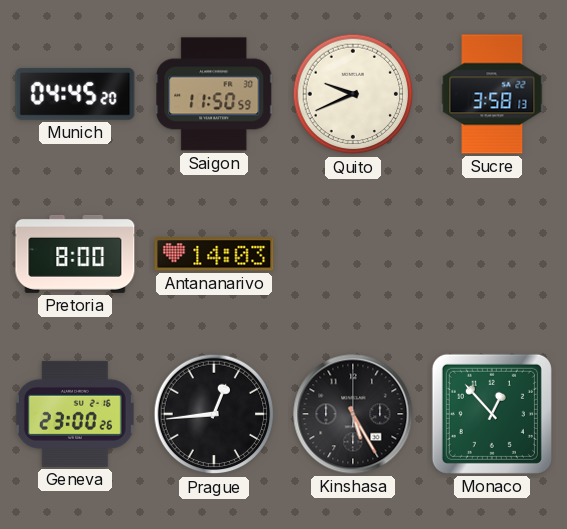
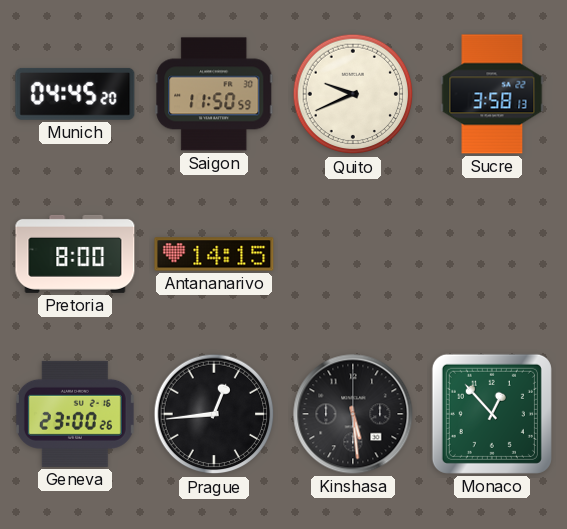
Antananarivo: 14:03 -> 14:15
Kinshasa: 5:25 -> 5:29
